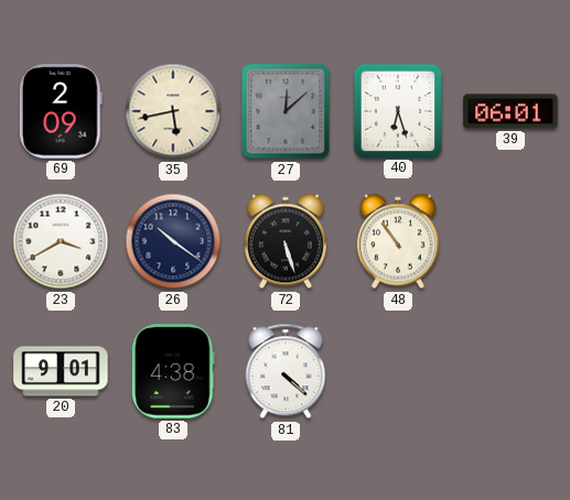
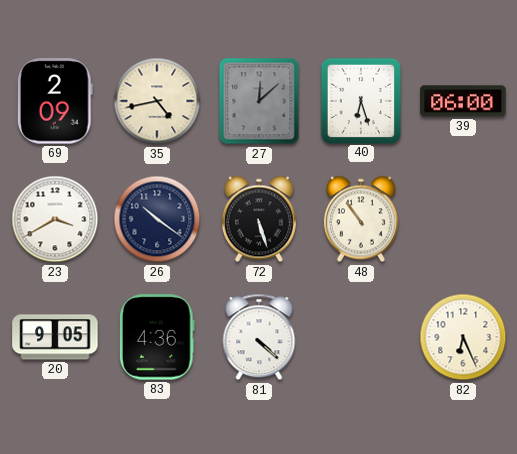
35: 5:43 -> 4:43
39: 06:01 -> 06:00
20: 9:01 -> 9:05
83: 4:38 -> 4:36
82: none -> 6:26
